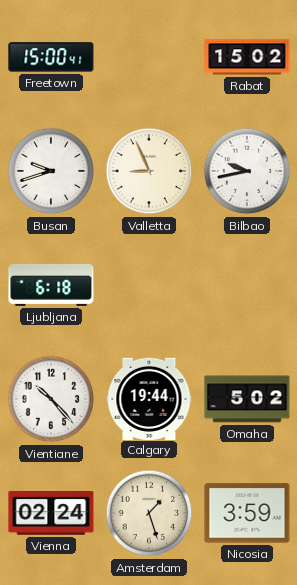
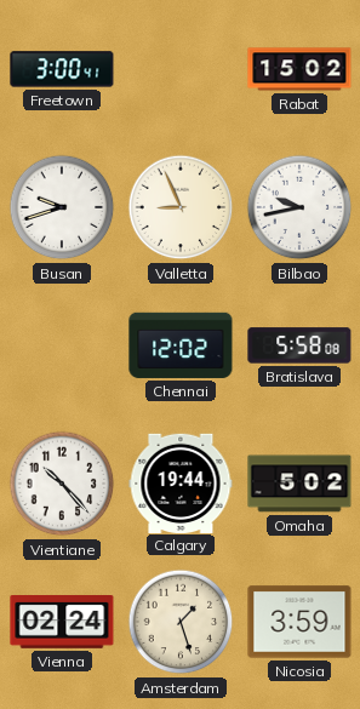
Freetown: 15:00 -> 3:00
Ljubljana: 6:18 -> none
Chennai: none -> 12:02
Bratislava: none -> 5:58
